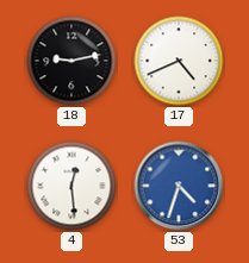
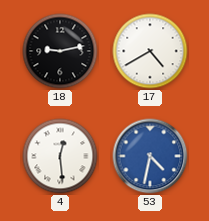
17: 4:41 -> 4:40
53: 4:33 -> 4:32
